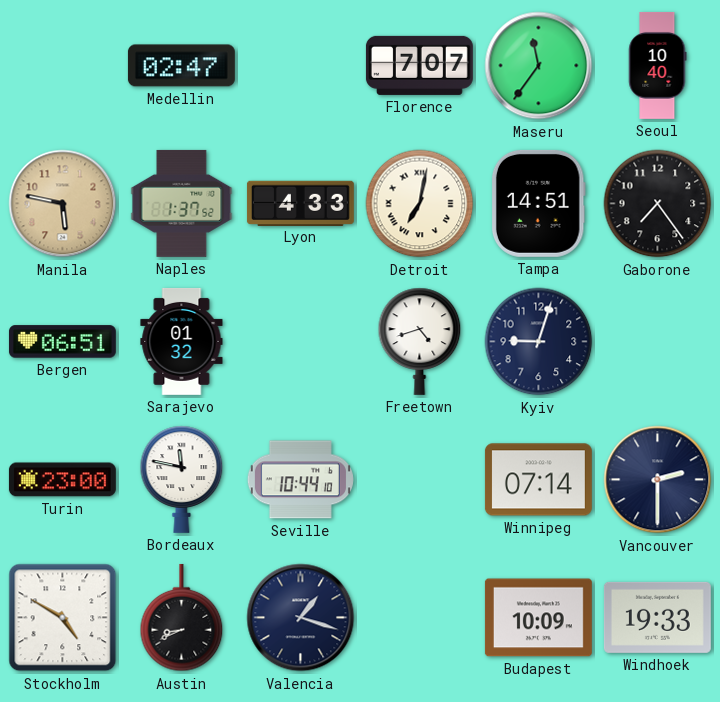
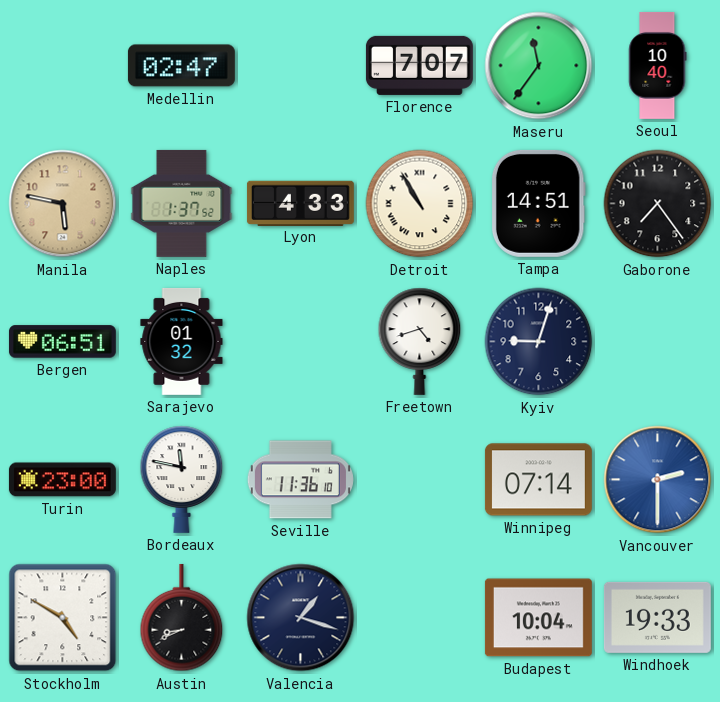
Detroit: 7:02 -> 10:55
Seville: 10:44 -> 11:36
Vancouver dial: navy -> blue
Budapest: 10:09 -> 10:04
